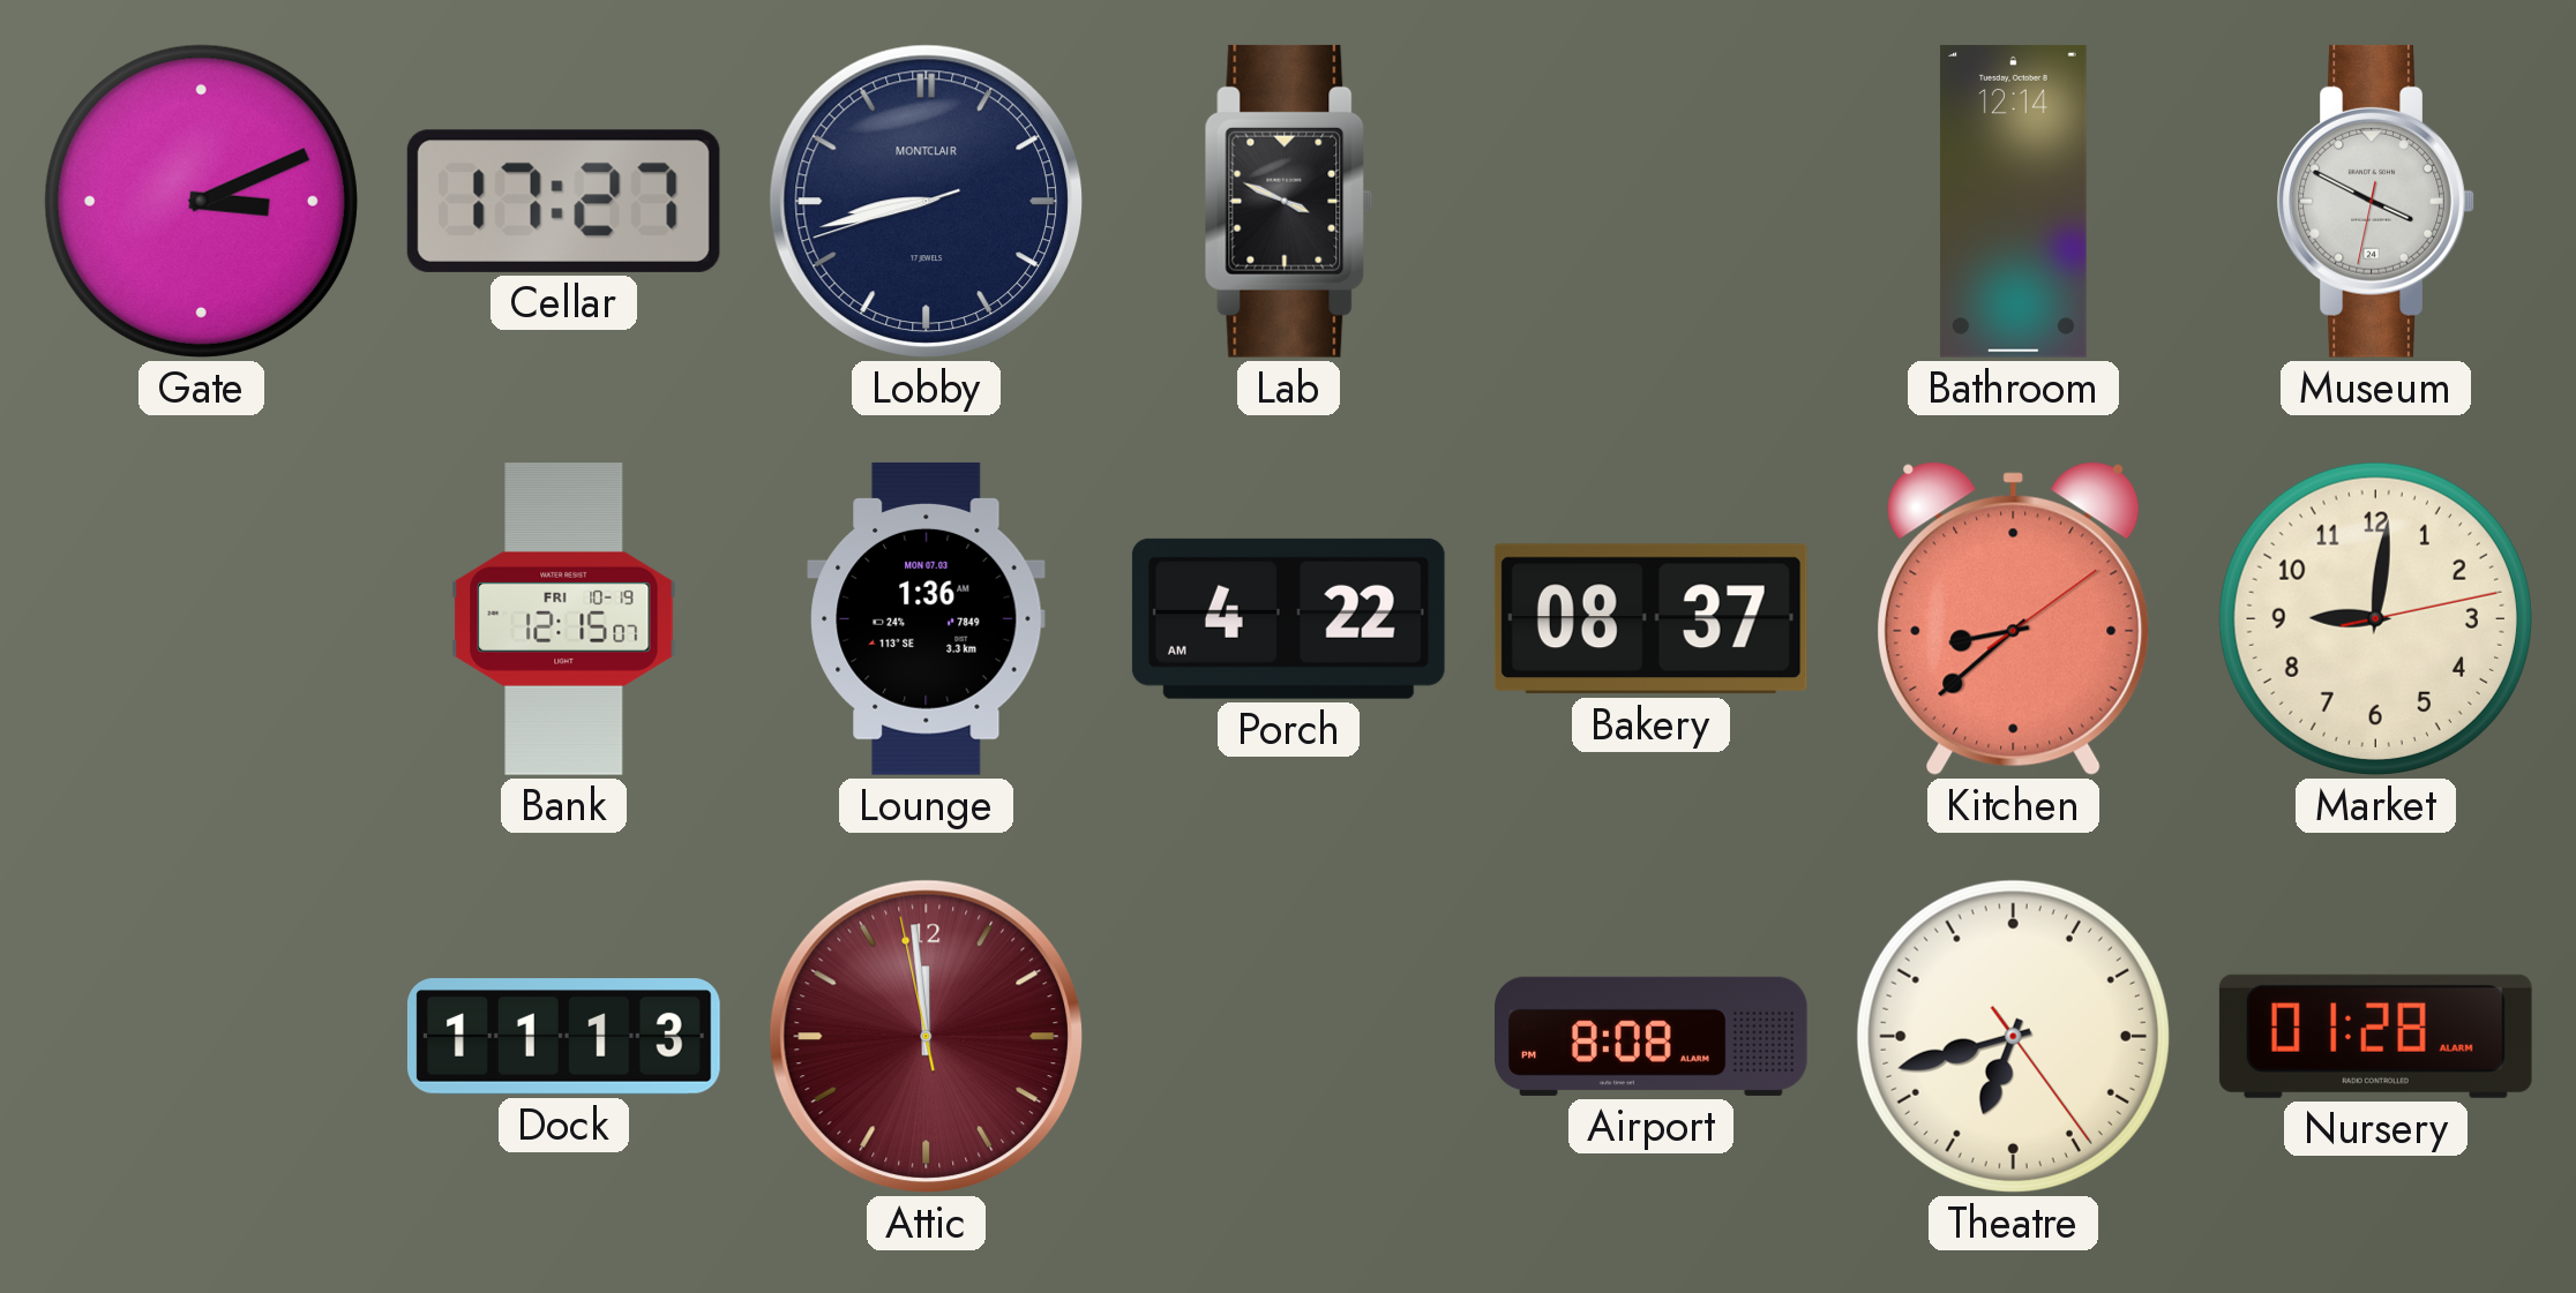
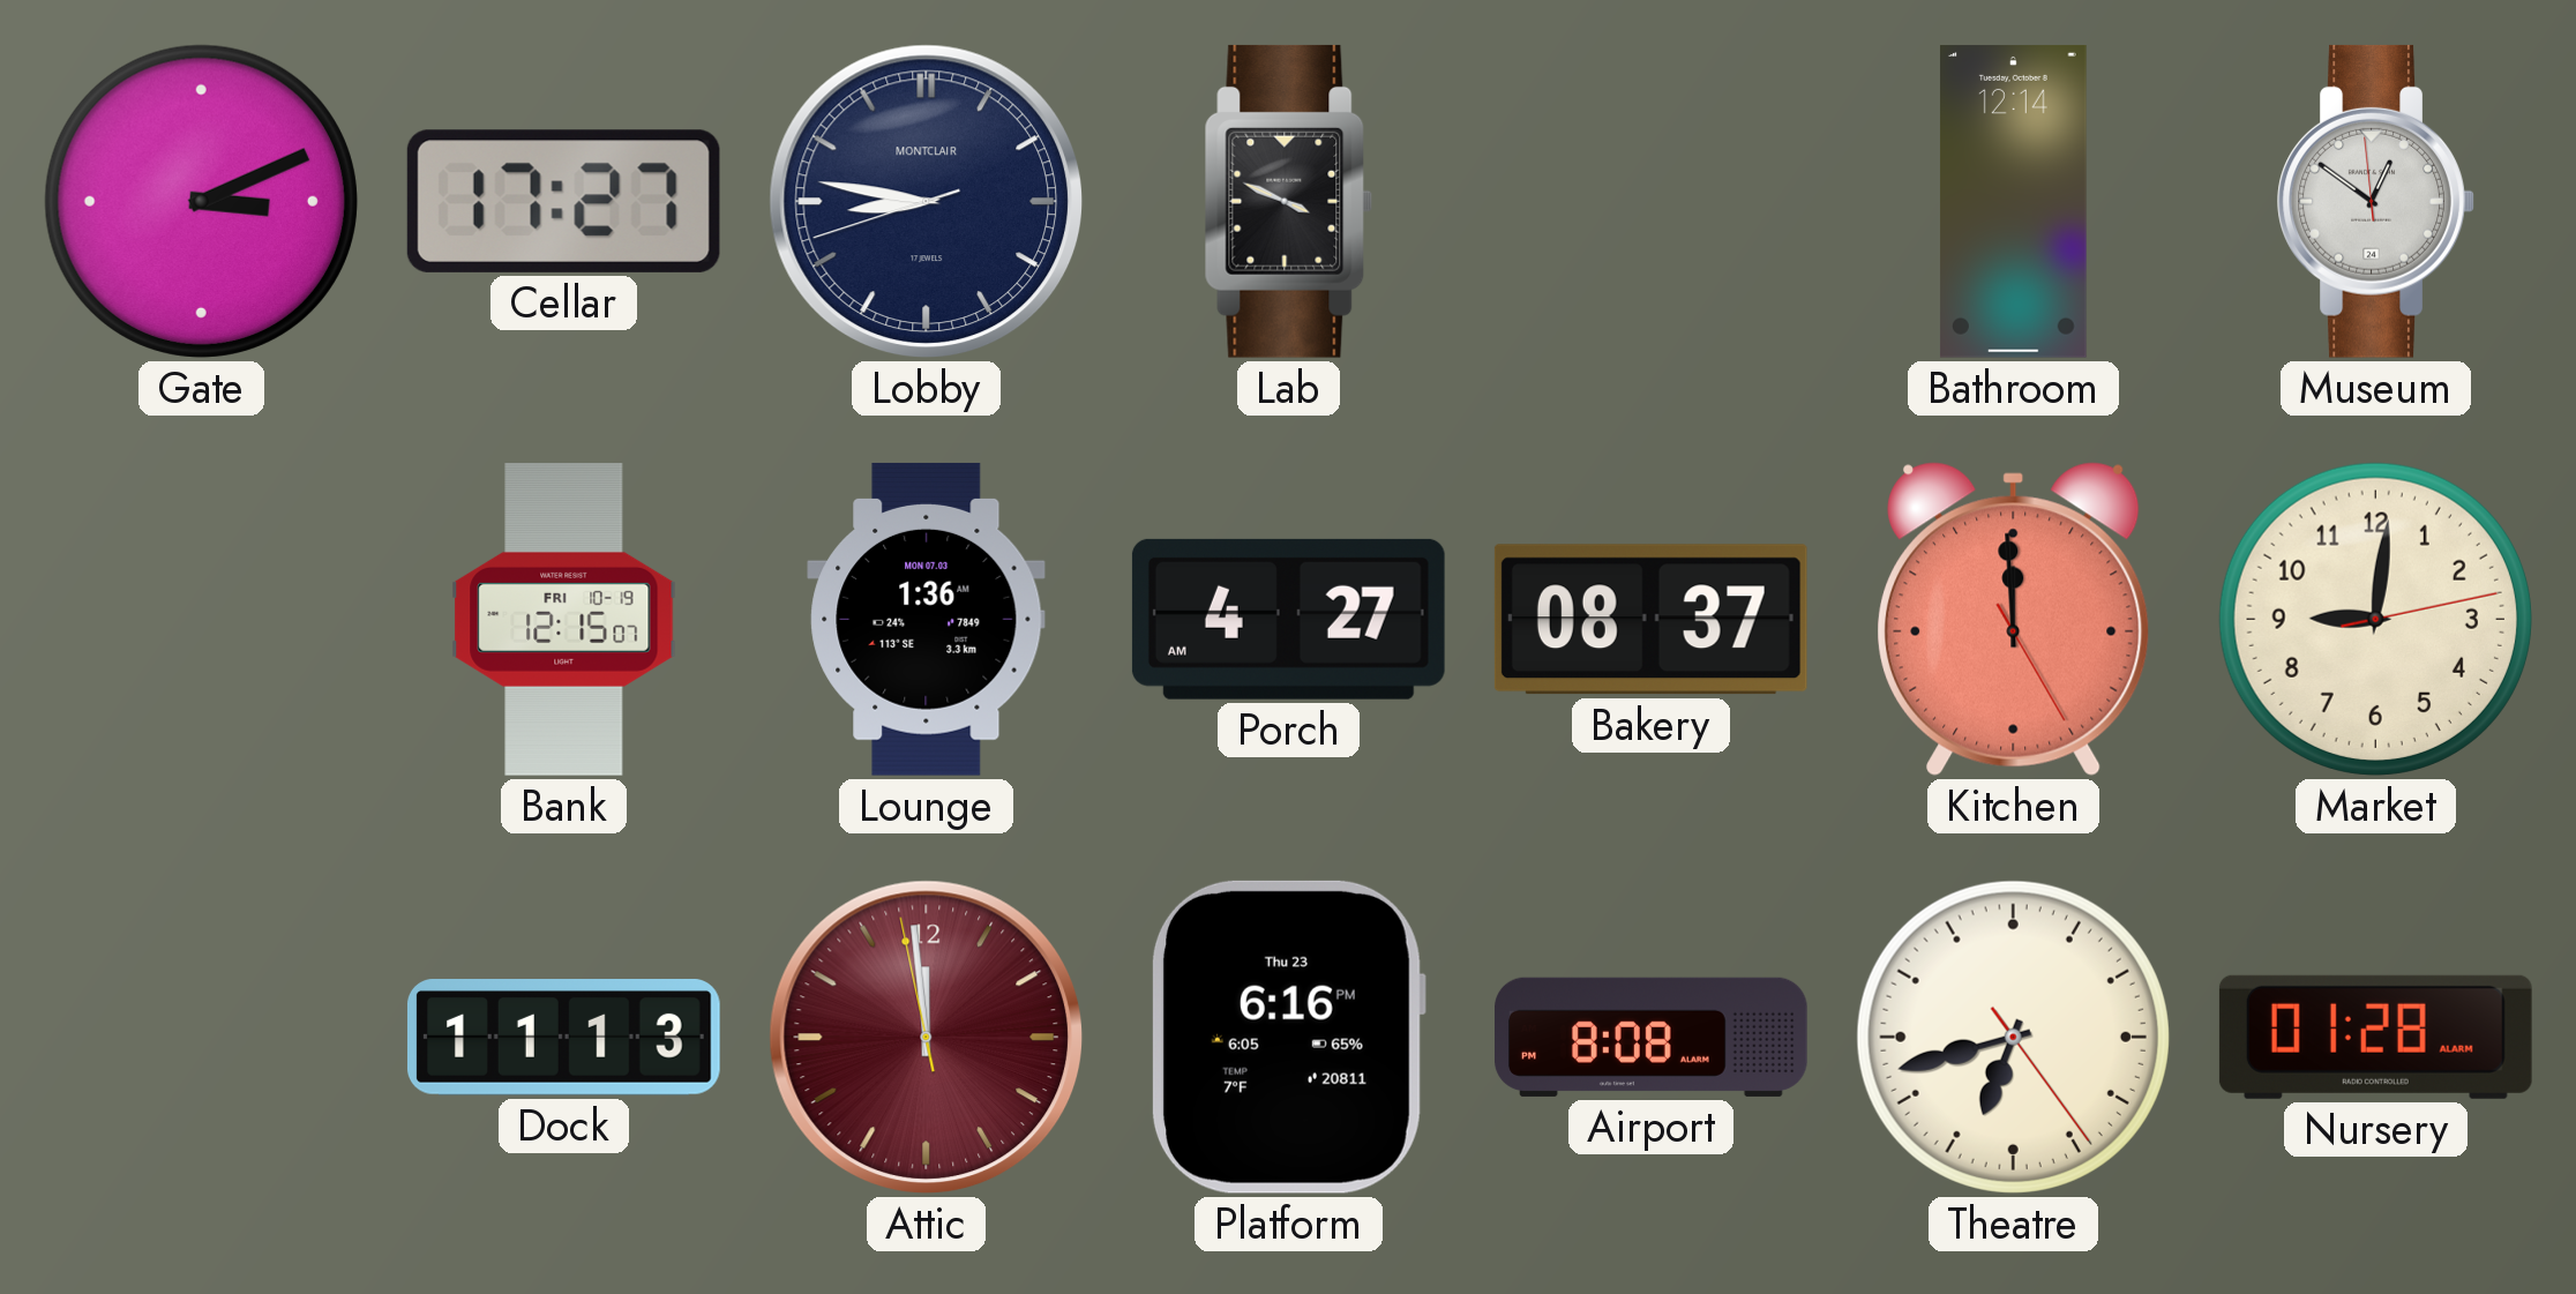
Lobby: 8:42 -> 8:46
Museum: 3:49 -> 12:50
Porch: 4:22 -> 4:27
Kitchen: 8:38 -> 11:59
Platform: none -> 6:16
